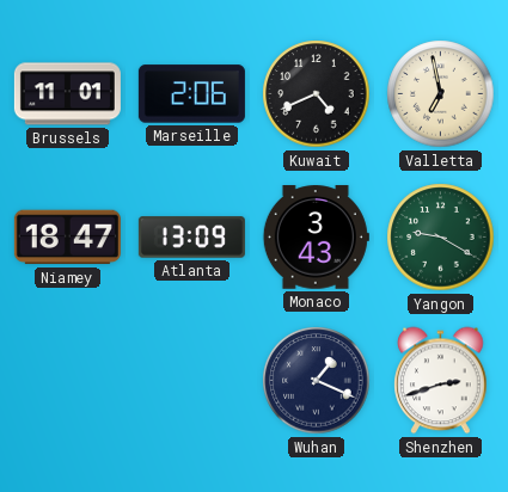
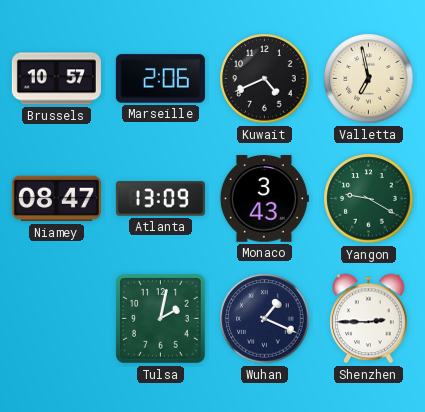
Brussels: 11:01 -> 10:57
Niamey: 18:47 -> 08:47
Tulsa: none -> 2:02
Shenzhen: 2:42 -> 2:45
